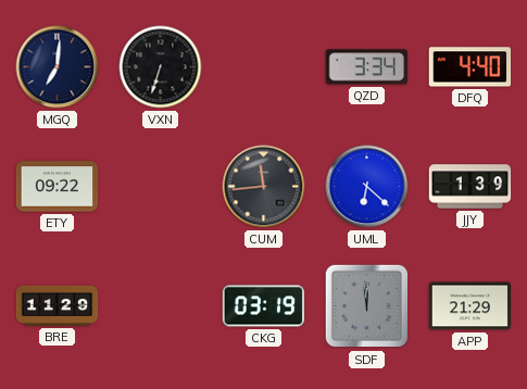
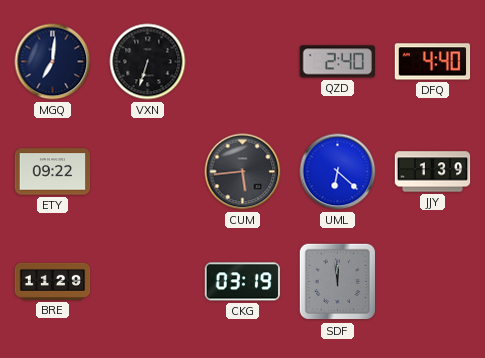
QZD: 3:34 -> 2:40
CUM: 11:44 -> 5:44
APP: 21:29 -> none
